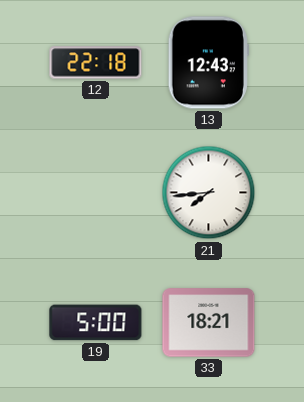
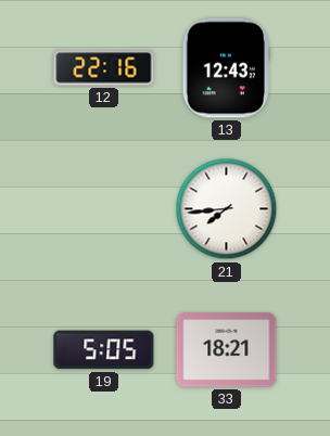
12: 22:18 -> 22:16
19: 5:00 -> 5:05
